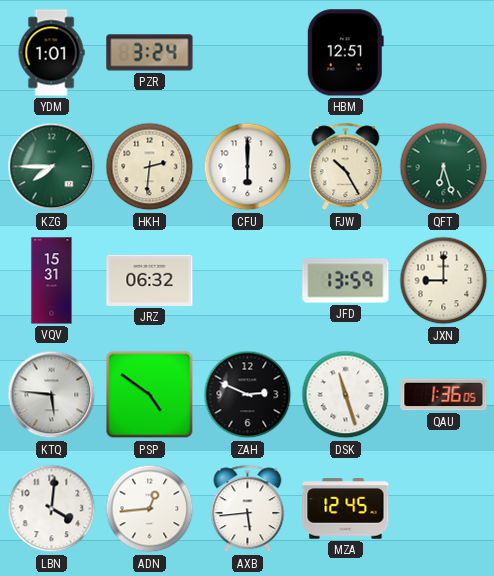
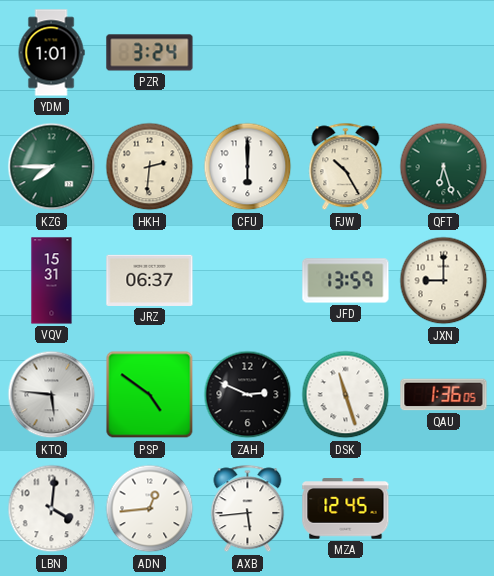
HBM: 12:51 -> none
JRZ: 06:32 -> 06:37
